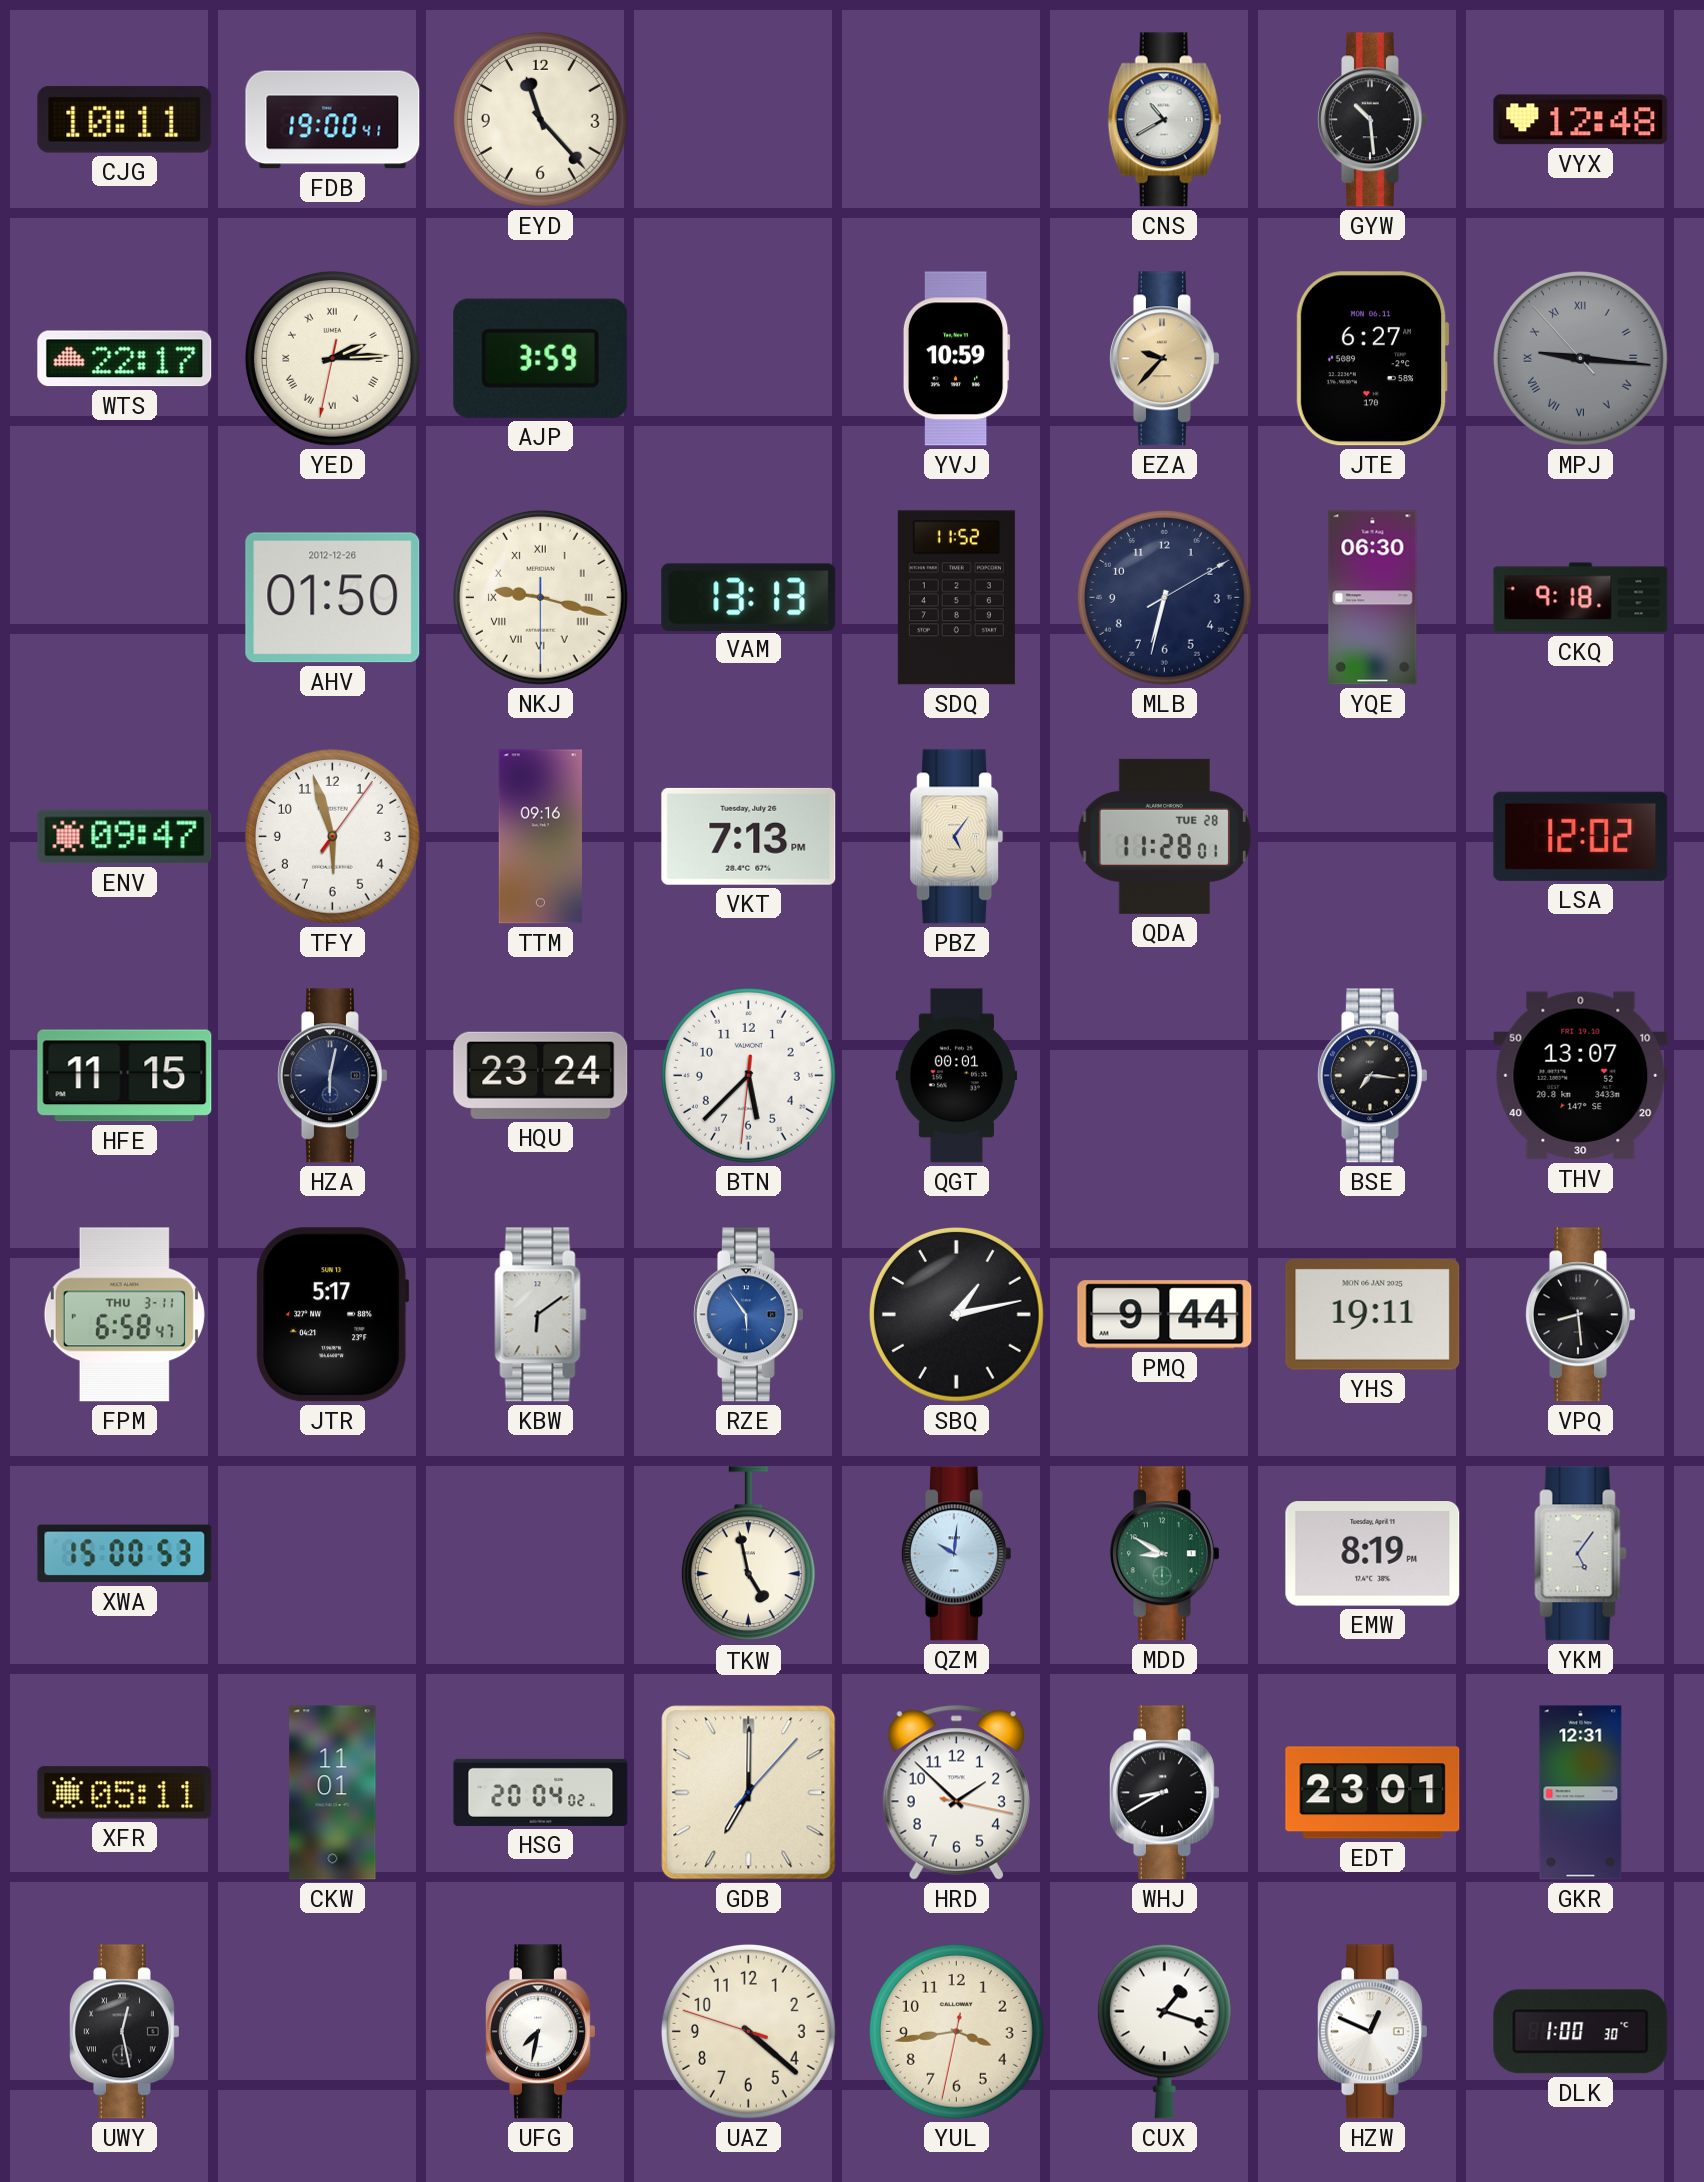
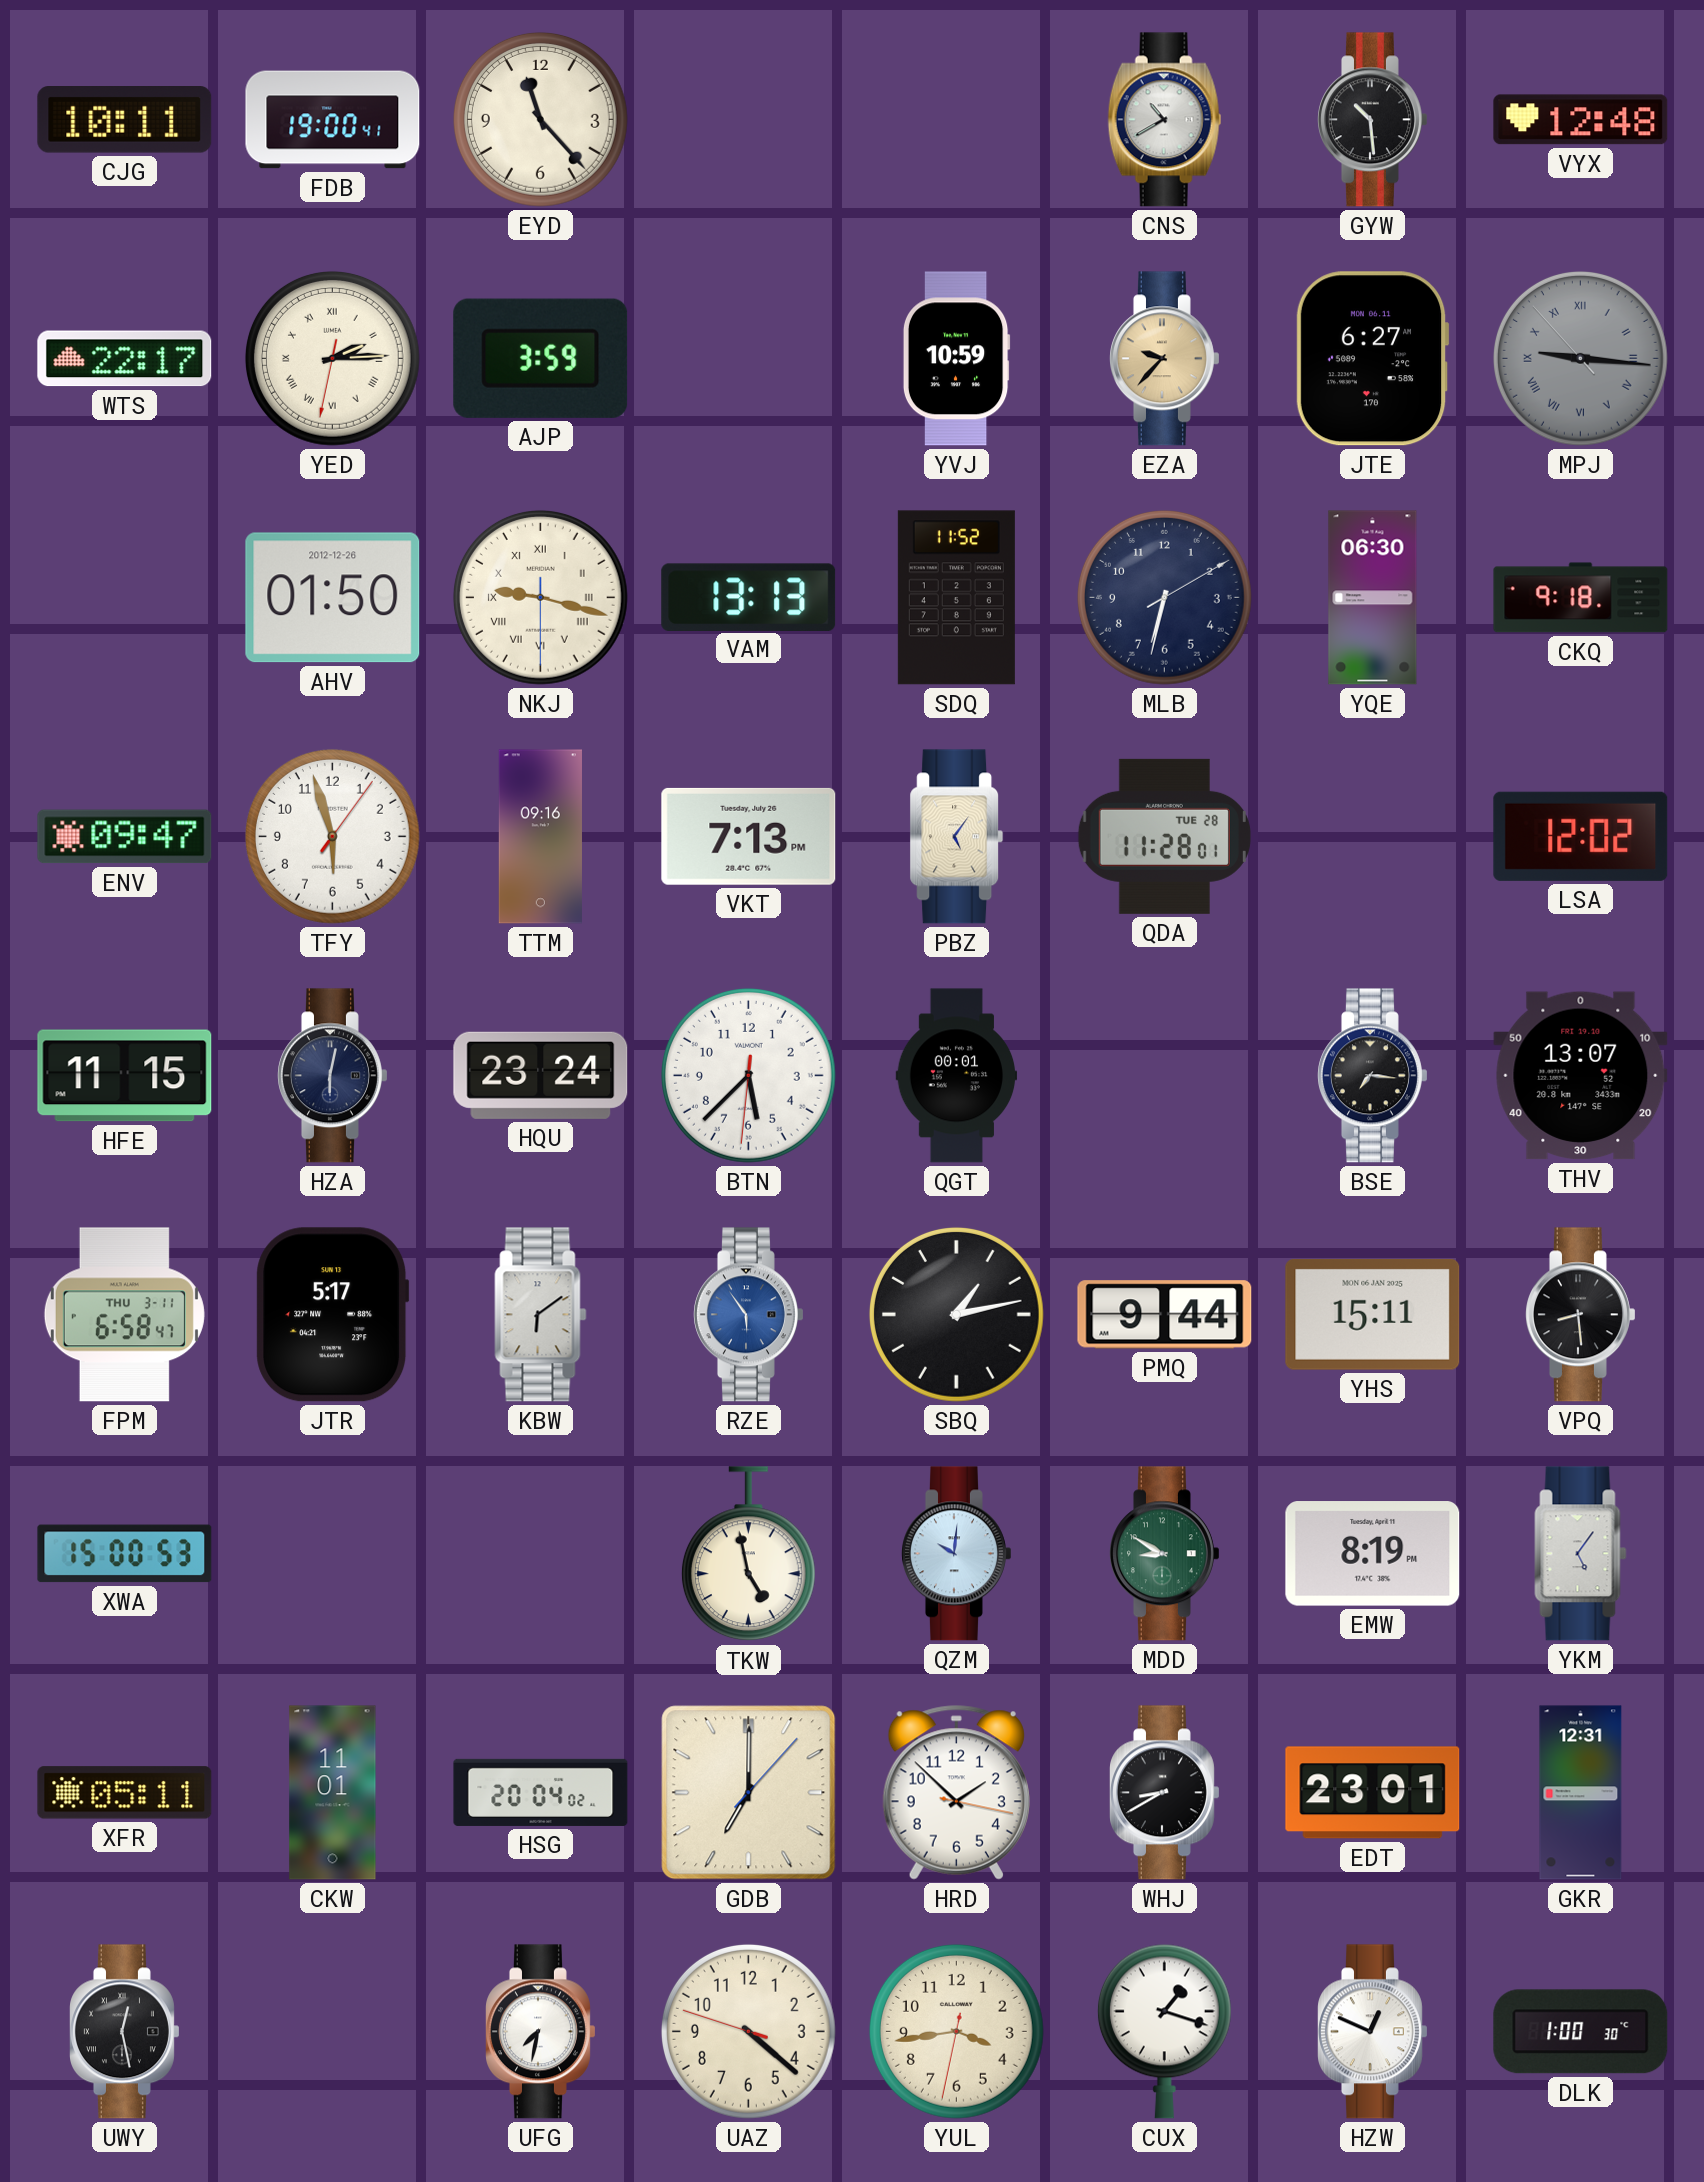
YHS: 19:11 -> 15:11
